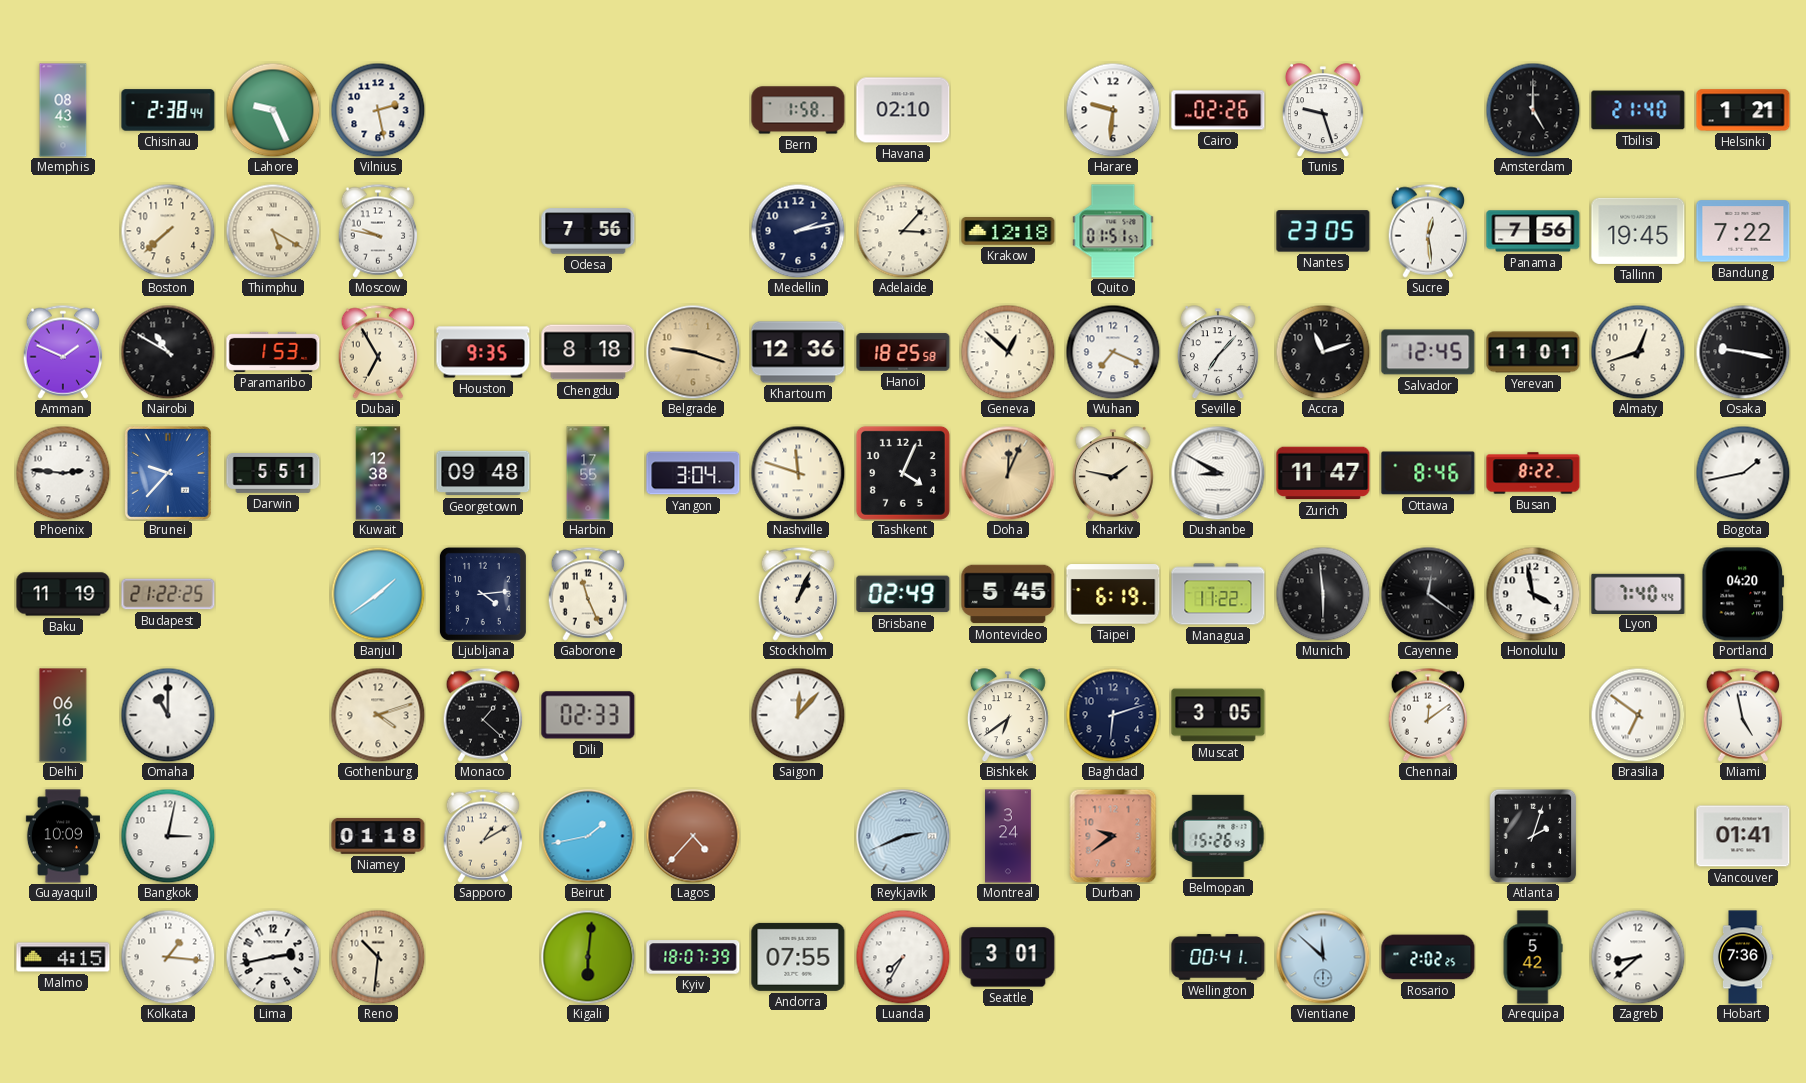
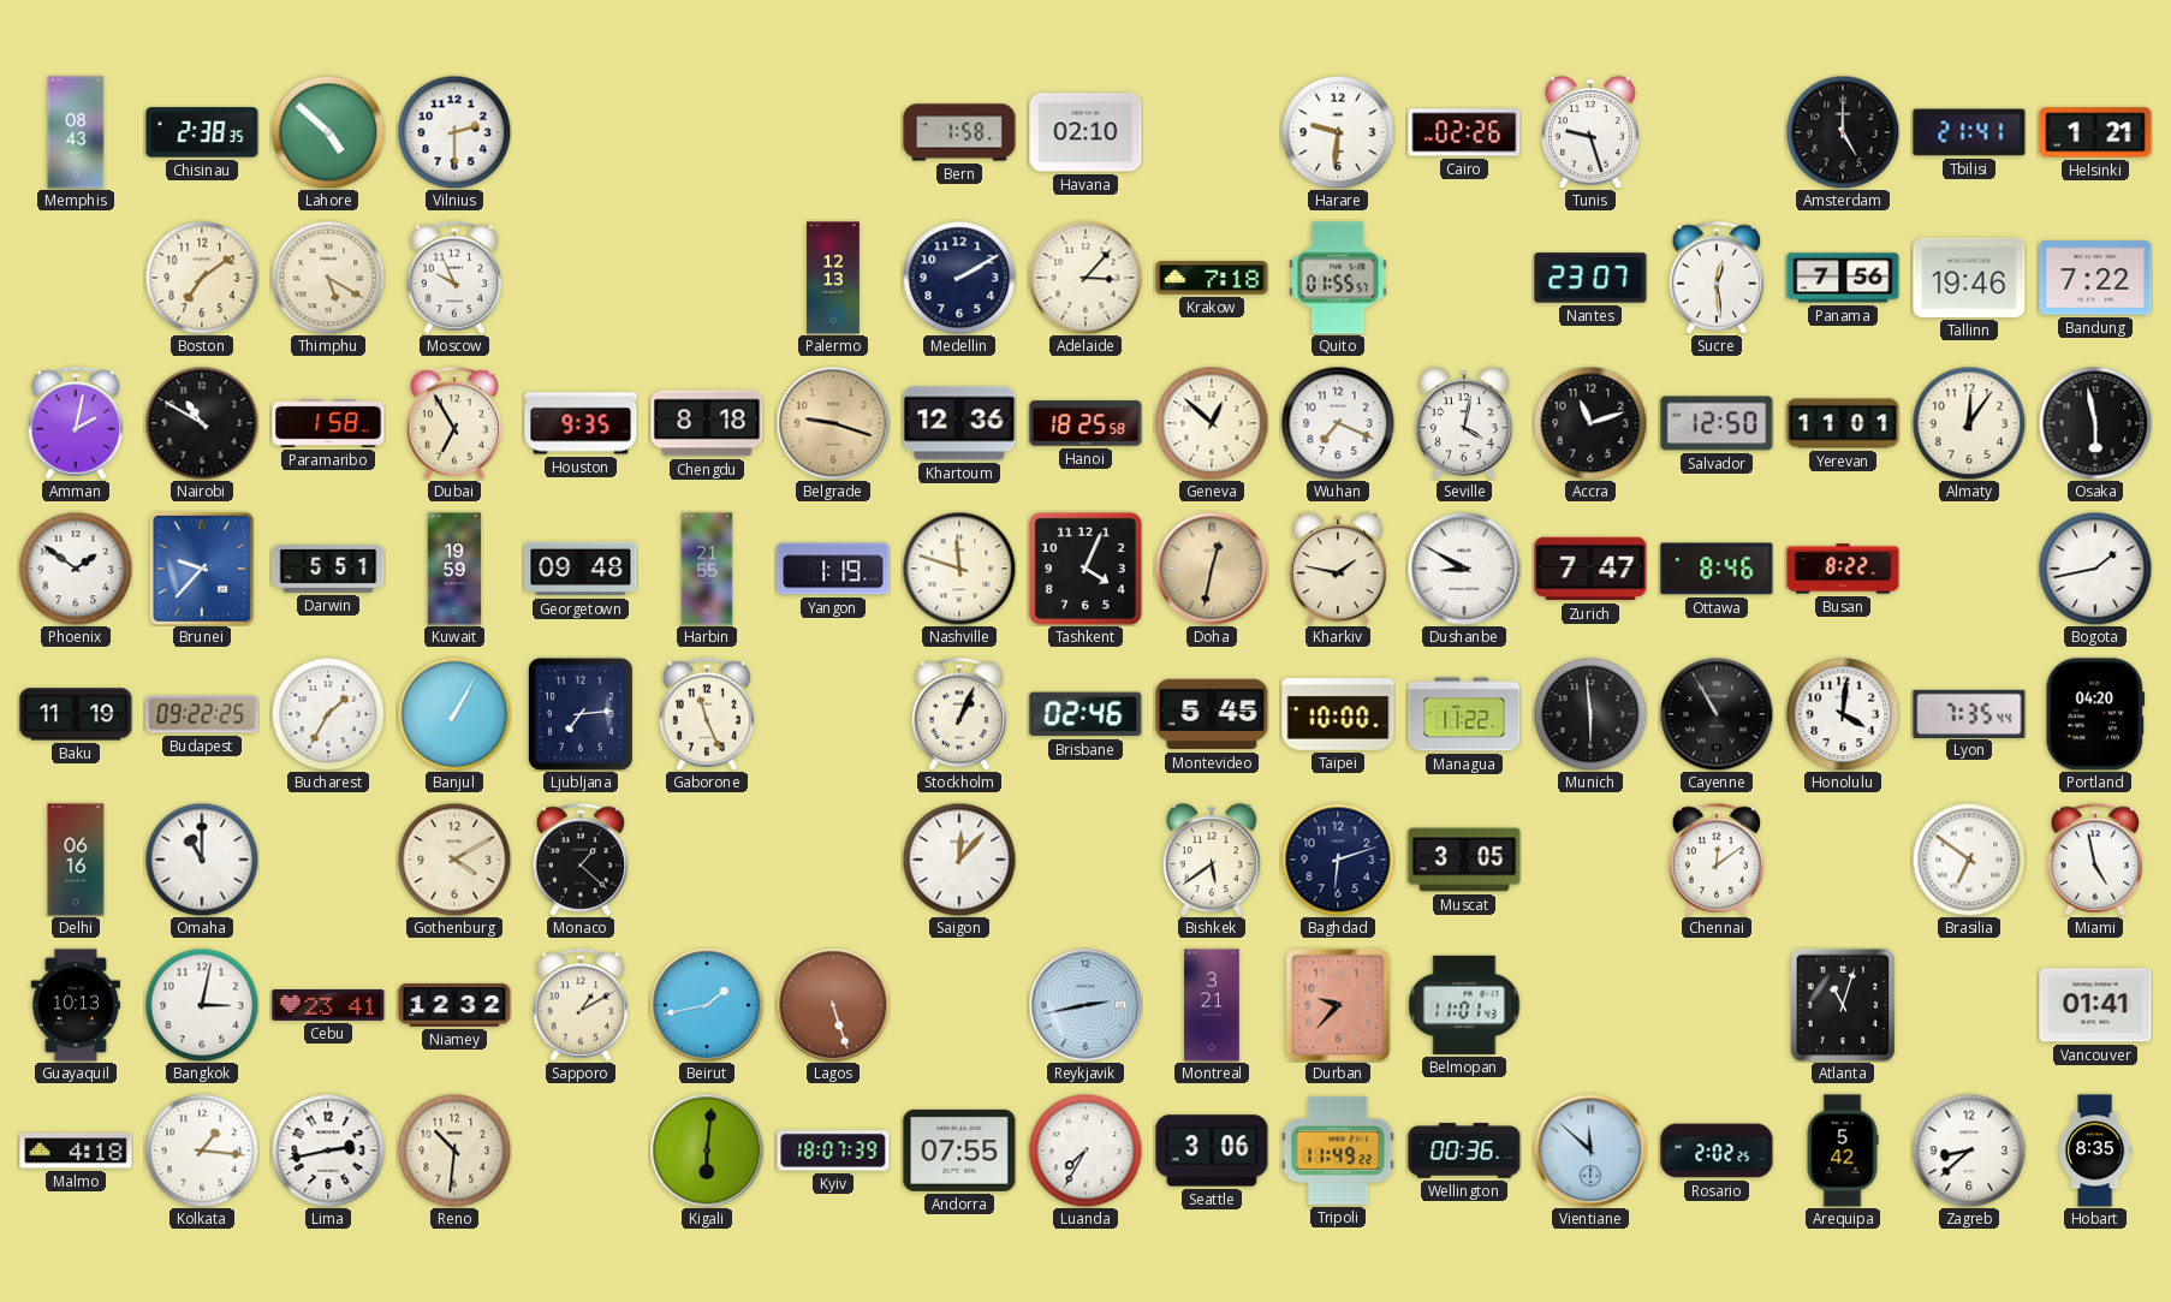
Chisinau: 2:38:44 -> 2:38:35
Lahore: 9:26 -> 4:52
Vilnius: 2:28 -> 2:30
Tbilisi: 21:40 -> 21:41
Boston: 7:38 -> 7:09
Moscow: 9:47 -> 9:56
Odesa: 7:56 -> none
Palermo: none -> 12:13
Medellin: 2:13 -> 2:10
Krakow: 12:18 -> 7:18
Quito: 01:51 -> 01:55
Nantes: 23:05 -> 23:07
Tallinn: 19:45 -> 19:46
Amman: 1:49 -> 2:02
Paramaribo: 1:53 -> 1:58
Seville: 7:07 -> 4:02
Salvador: 12:45 -> 12:50
Almaty: 12:42 -> 12:06
Osaka: 9:17 -> 5:58
Phoenix: 2:46 -> 1:51
Kuwait: 12:38 -> 19:59
Harbin: 17:55 -> 21:55
Yangon: 3:04 -> 1:19
Doha: 12:04 -> 12:32
Zurich: 11:47 -> 7:47
Budapest: 21:22 -> 09:22
Bucharest: none -> 1:35
Banjul: 1:39 -> 1:05
Ljubljana: 4:14 -> 7:14
Brisbane: 02:49 -> 02:46
Taipei: 6:19 -> 10:00
Cayenne: 12:21 -> 10:55
Honolulu: 3:58 -> 4:01
Lyon: 7:40 -> 7:35
Gothenburg: 4:12 -> 4:10
Dili: 02:33 -> none
Bishkek: 6:39 -> 5:39
Guayaquil: 10:09 -> 10:13
Cebu: none -> 23:41
Niamey: 01:18 -> 12:32
Lagos: 4:37 -> 5:27
Reykjavik: 2:41 -> 2:43
Montreal: 3:24 -> 3:21
Durban: 9:39 -> 9:37
Belmopan: 15:26 -> 11:01
Atlanta: 2:03 -> 11:03
Malmo: 4:15 -> 4:18
Seattle: 3:01 -> 3:06
Tripoli: none -> 11:49
Wellington: 00:41 -> 00:36
Hobart: 7:36 -> 8:35
